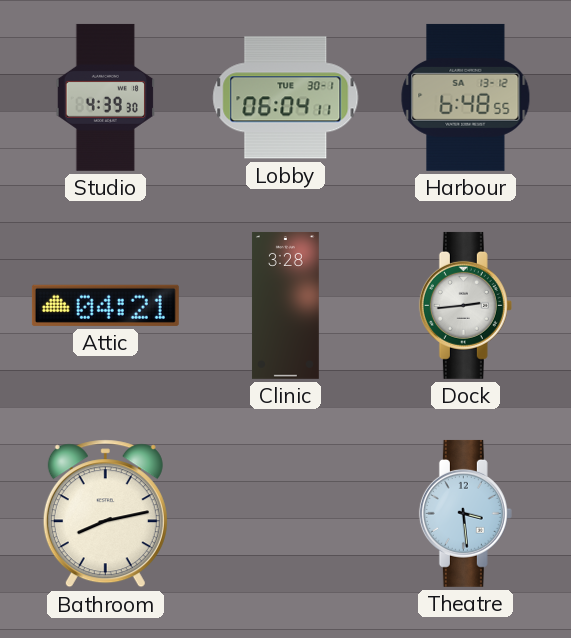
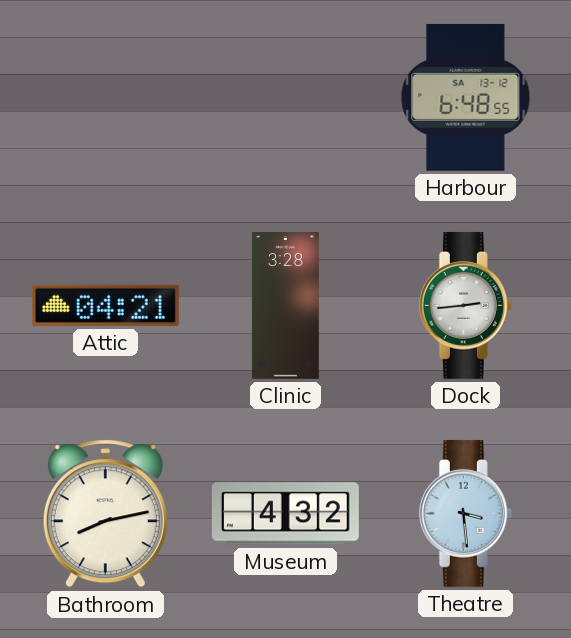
Studio: 4:39 -> none
Lobby: 06:04 -> none
Museum: none -> 4:32
